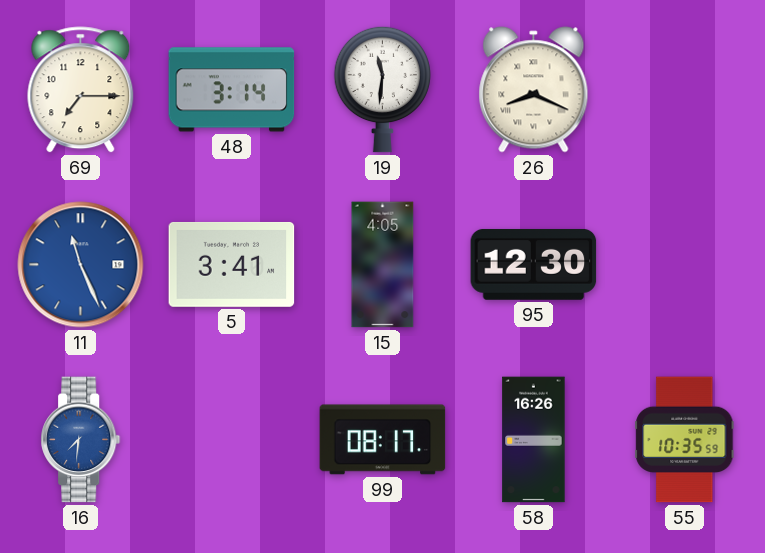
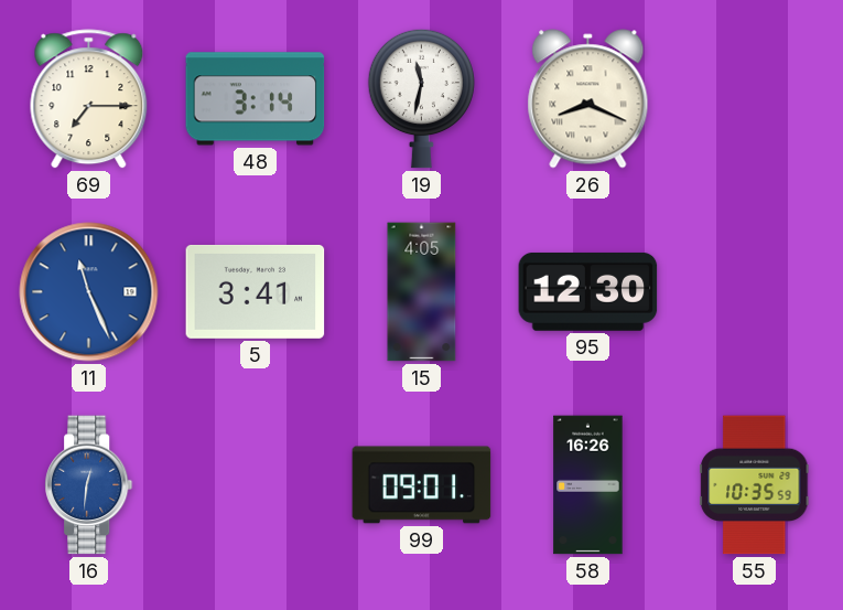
19: 11:31 -> 11:32
16: 7:31 -> 12:31
99: 08:17 -> 09:01
